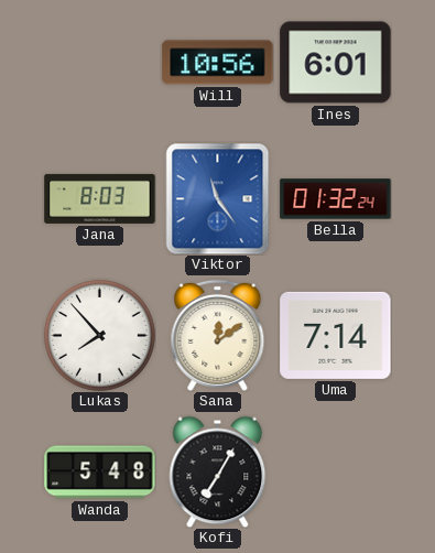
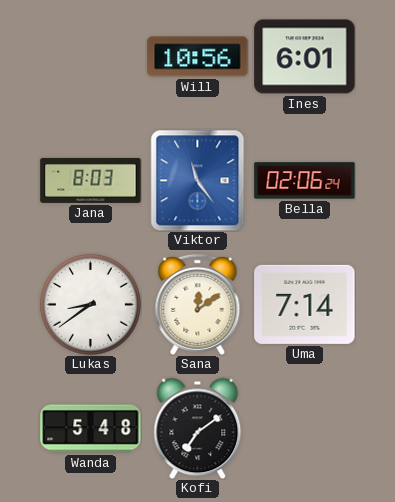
Bella: 01:32 -> 02:06
Lukas: 7:53 -> 8:39
Kofi: 7:05 -> 7:09
